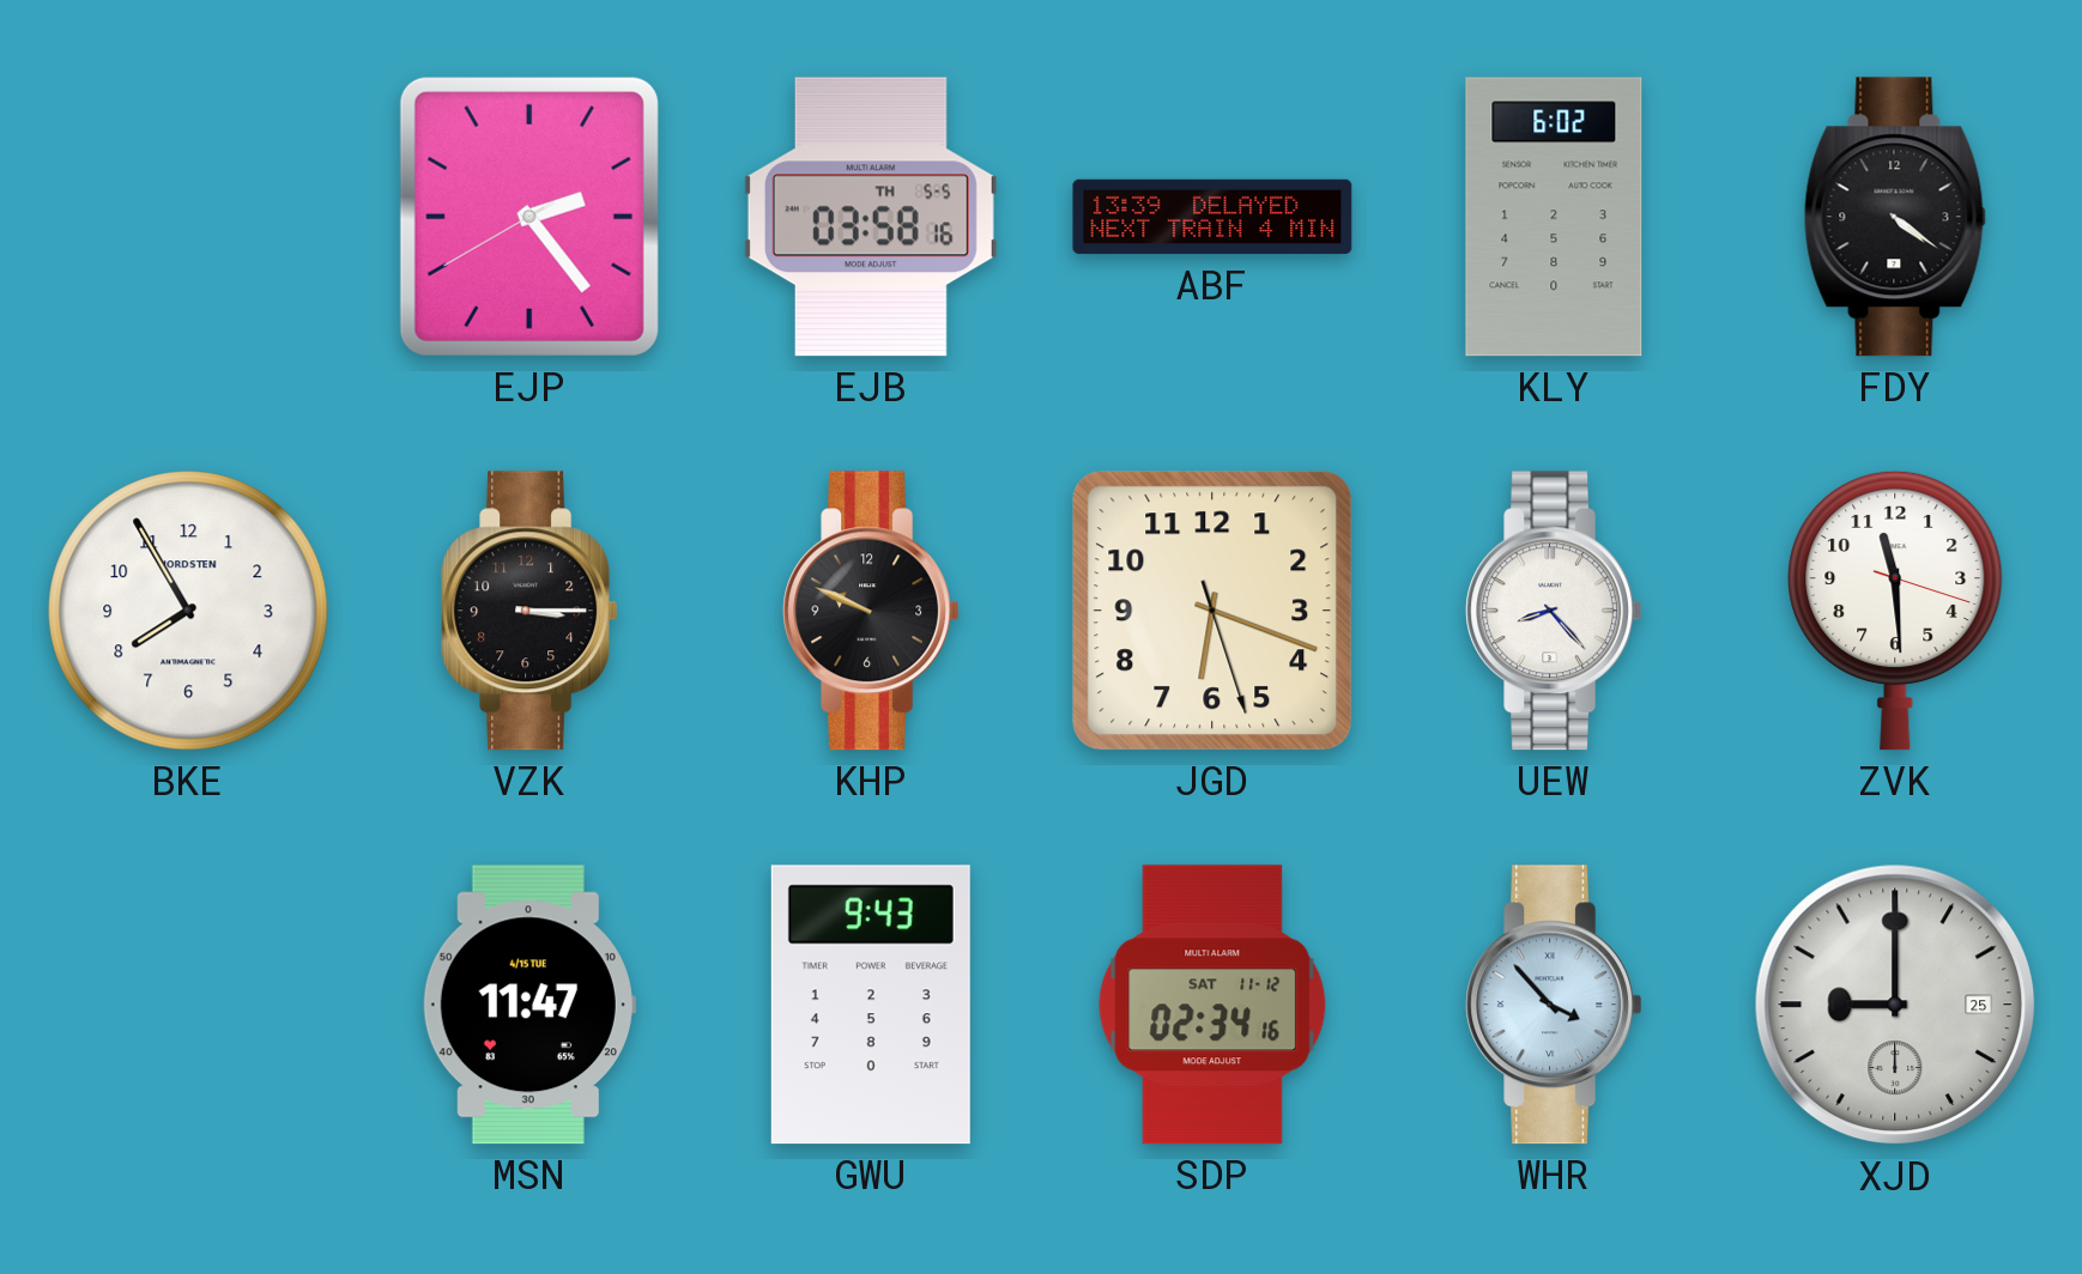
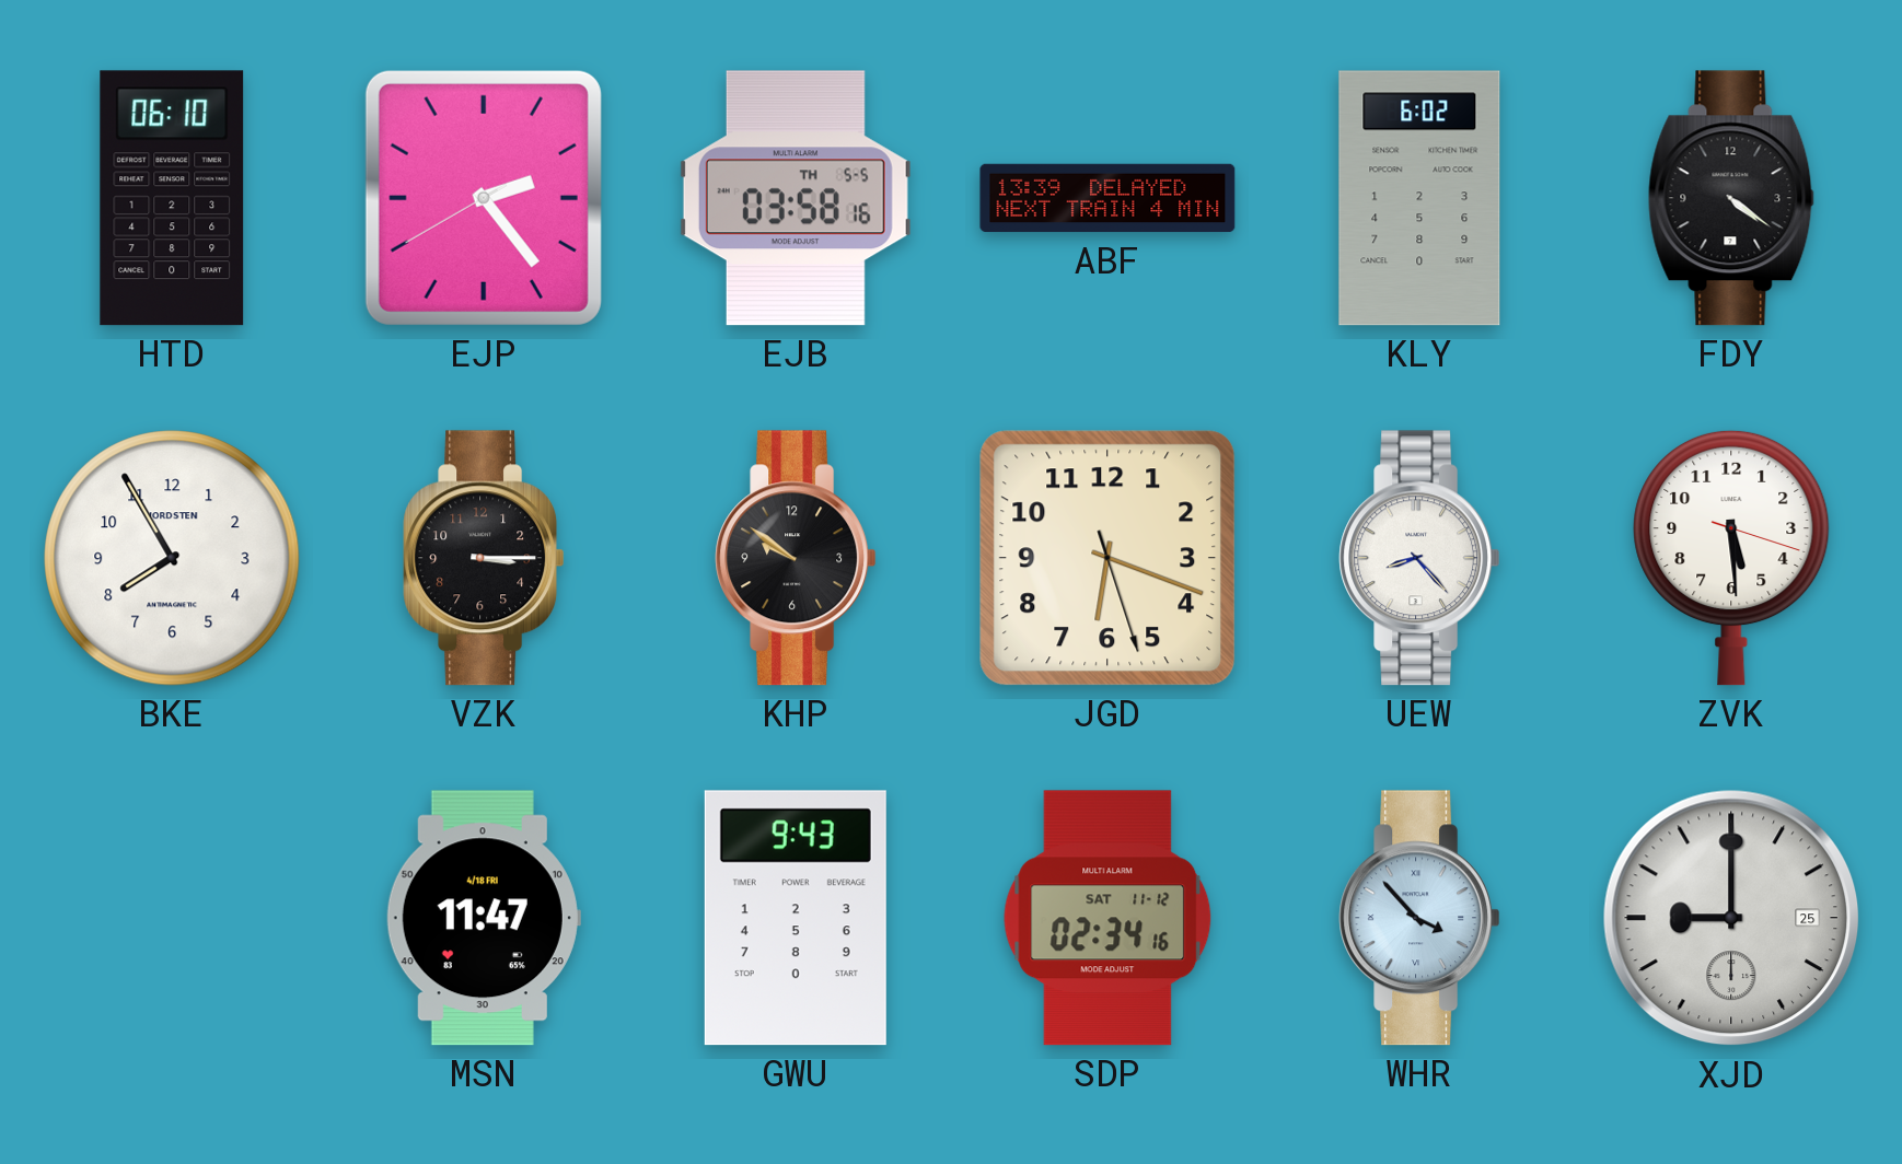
HTD: none -> 06:10
KHP: 9:49 -> 9:51
ZVK: 11:29 -> 5:29
MSN date: 4/15 TUE -> 4/18 FRI
